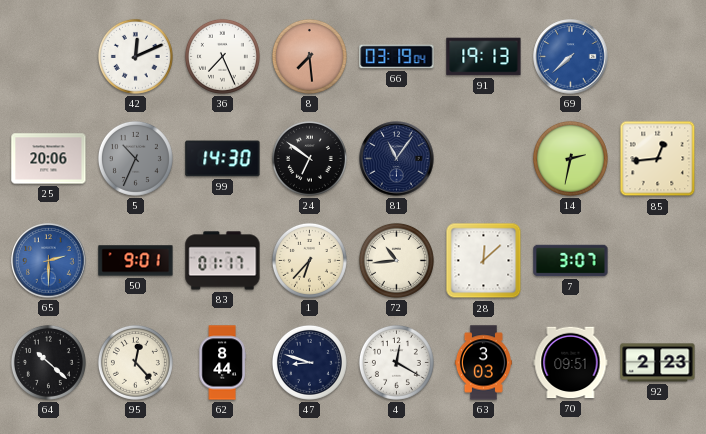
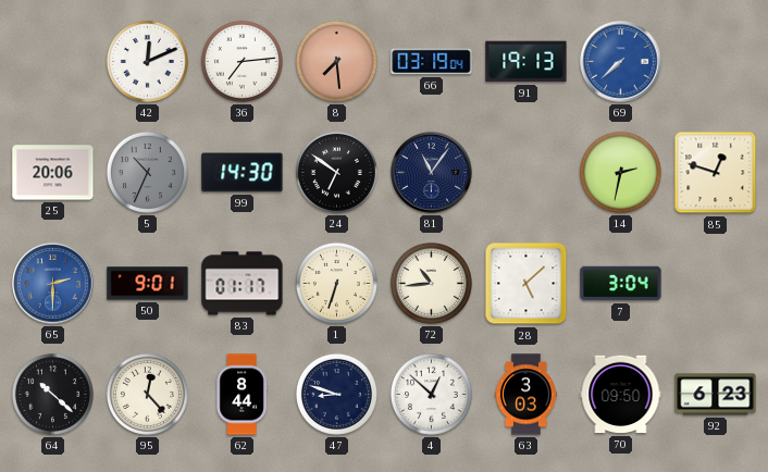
36: 7:26 -> 7:14
85: 12:44 -> 12:48
1: 6:37 -> 6:33
28: 12:08 -> 5:08
7: 3:07 -> 3:04
4: 12:20 -> 12:52
70: 09:51 -> 09:50
92: 2:23 -> 6:23
